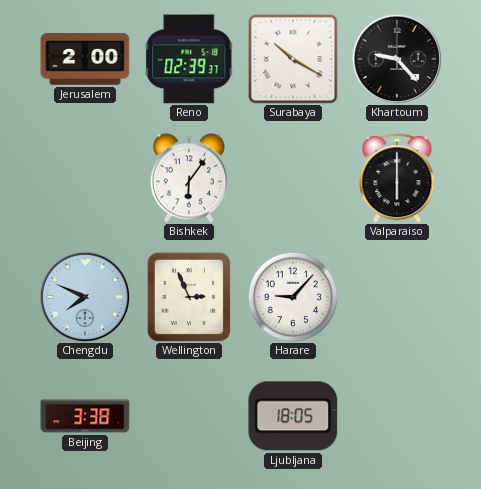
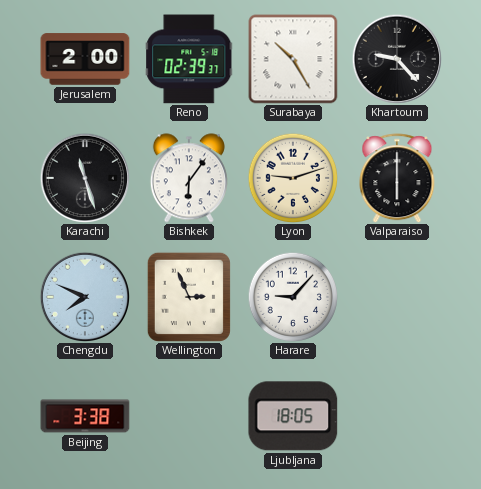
Surabaya: 10:20 -> 10:25
Karachi: none -> 11:27
Lyon: none -> 9:12
